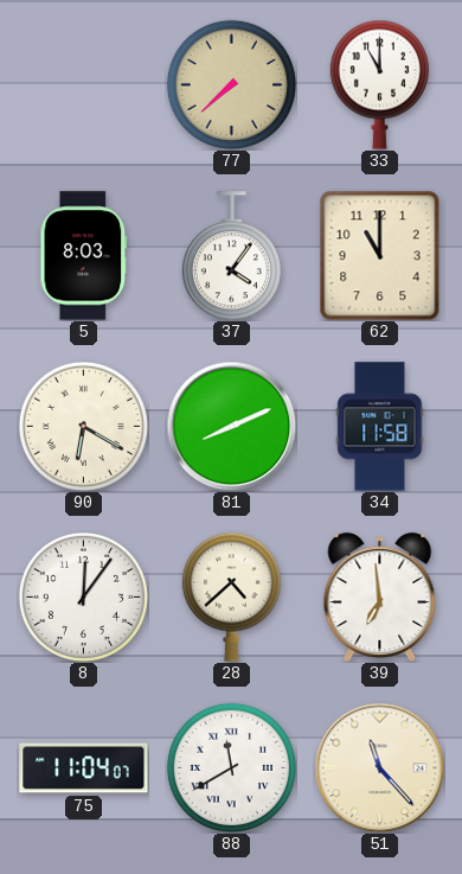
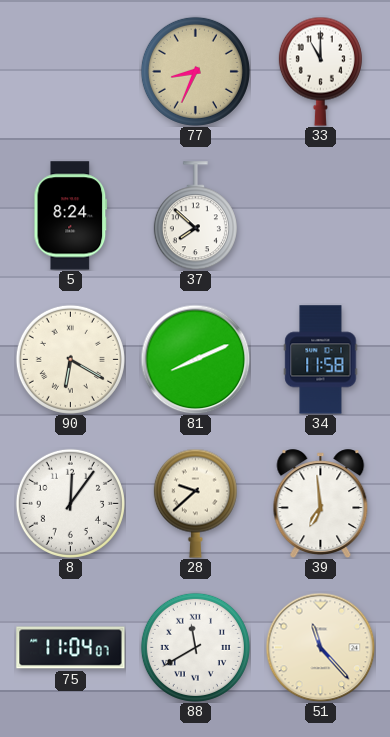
77: 7:38 -> 8:34
5: 8:03 -> 8:24
37: 4:06 -> 7:52
62: 11:00 -> none
28: 4:38 -> 9:38
